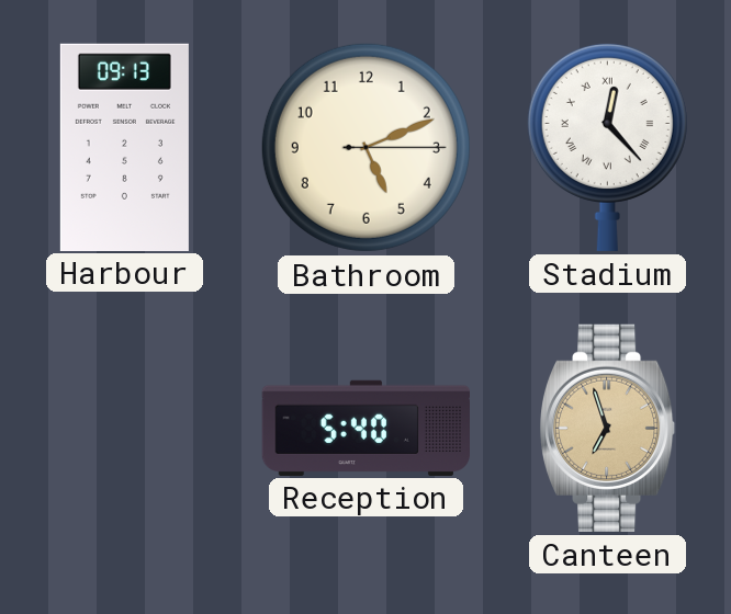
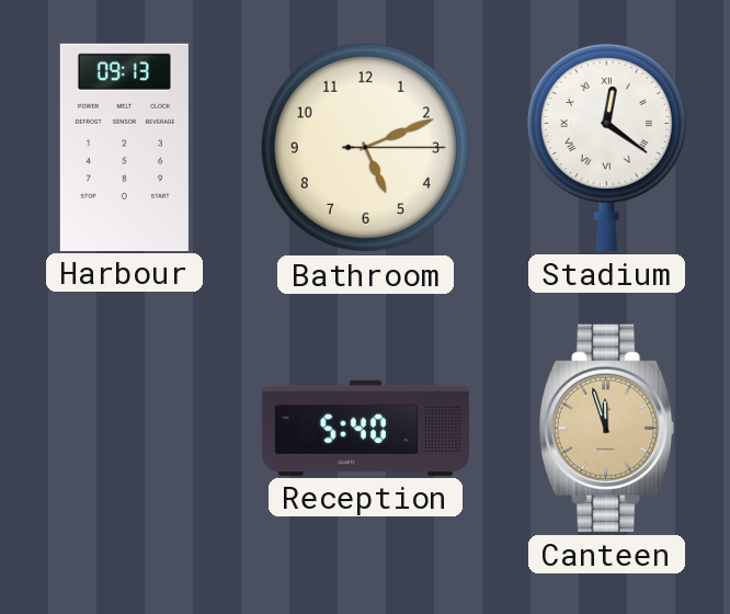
Stadium: 12:23 -> 12:21
Canteen: 6:57 -> 11:57
